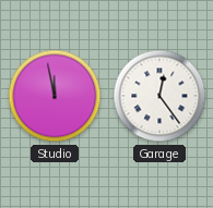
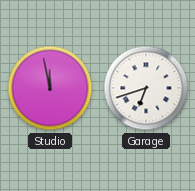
Garage: 12:24 -> 6:42
